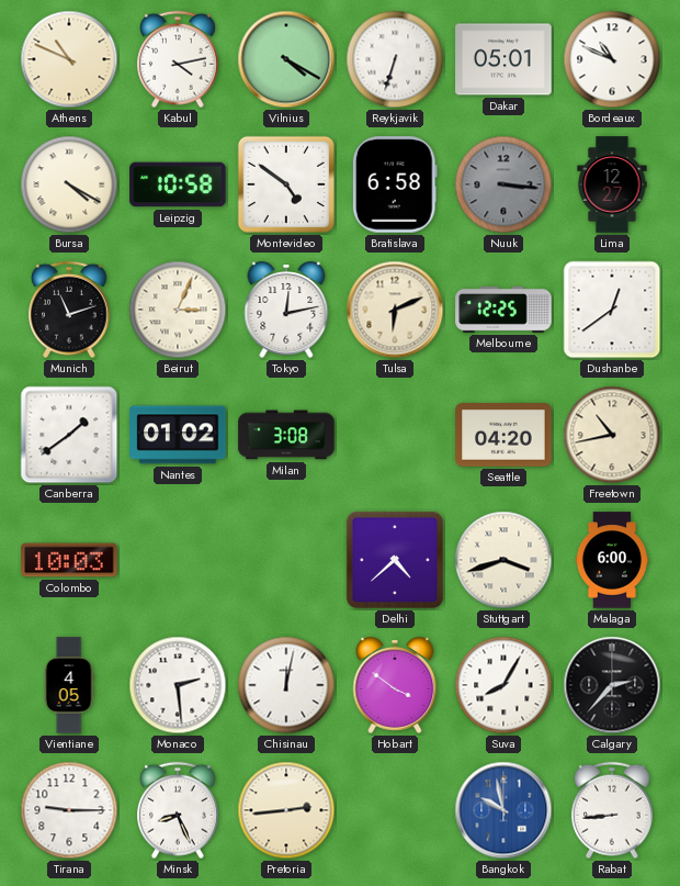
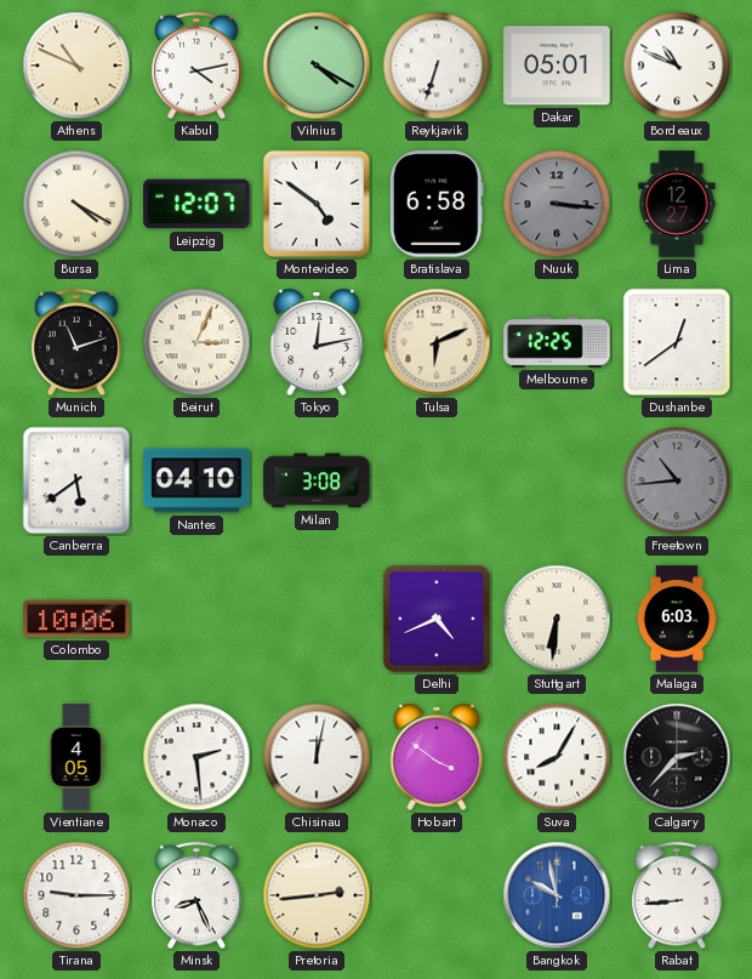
Leipzig: 10:58 -> 12:07
Canberra: 1:39 -> 5:39
Nantes: 01:02 -> 04:10
Seattle: 04:20 -> none
Freetown: 10:43 -> 10:44
Freetown dial: cream -> grey
Colombo: 10:03 -> 10:06
Delhi: 4:38 -> 4:41
Stuttgart: 3:42 -> 6:31
Malaga: 6:00 -> 6:03
